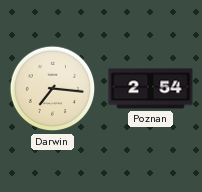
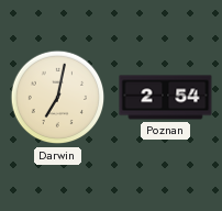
Darwin: 7:16 -> 7:02
